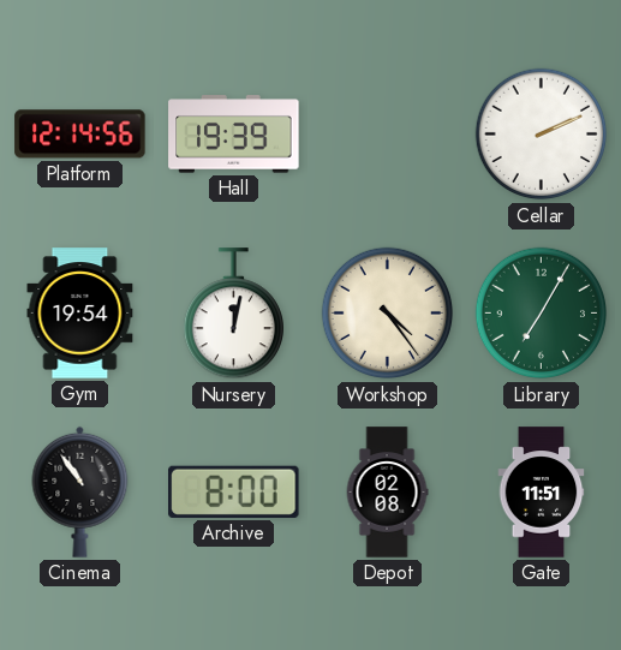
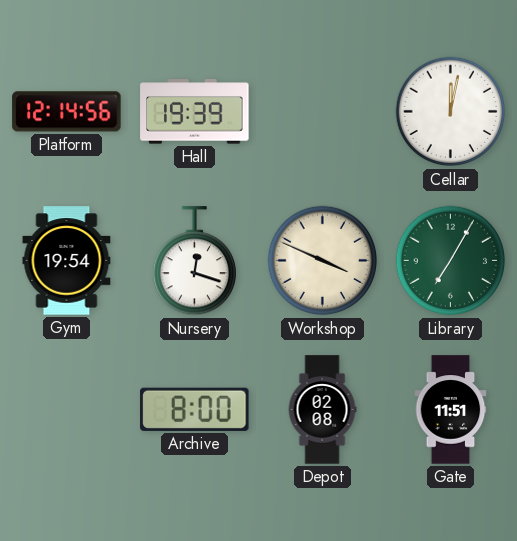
Cellar: 2:11 -> 12:02
Nursery: 12:02 -> 12:18
Workshop: 4:24 -> 3:49
Cinema: 10:54 -> none
